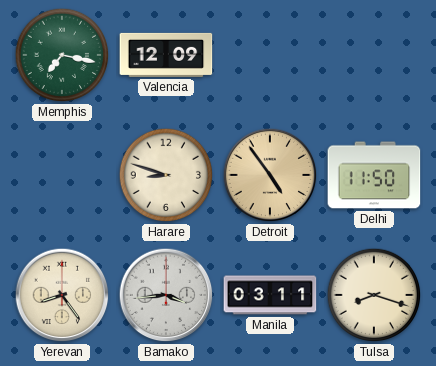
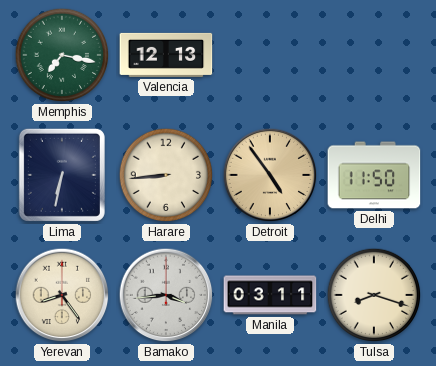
Valencia: 12:09 -> 12:13
Lima: none -> 6:32
Harare: 8:48 -> 8:44
